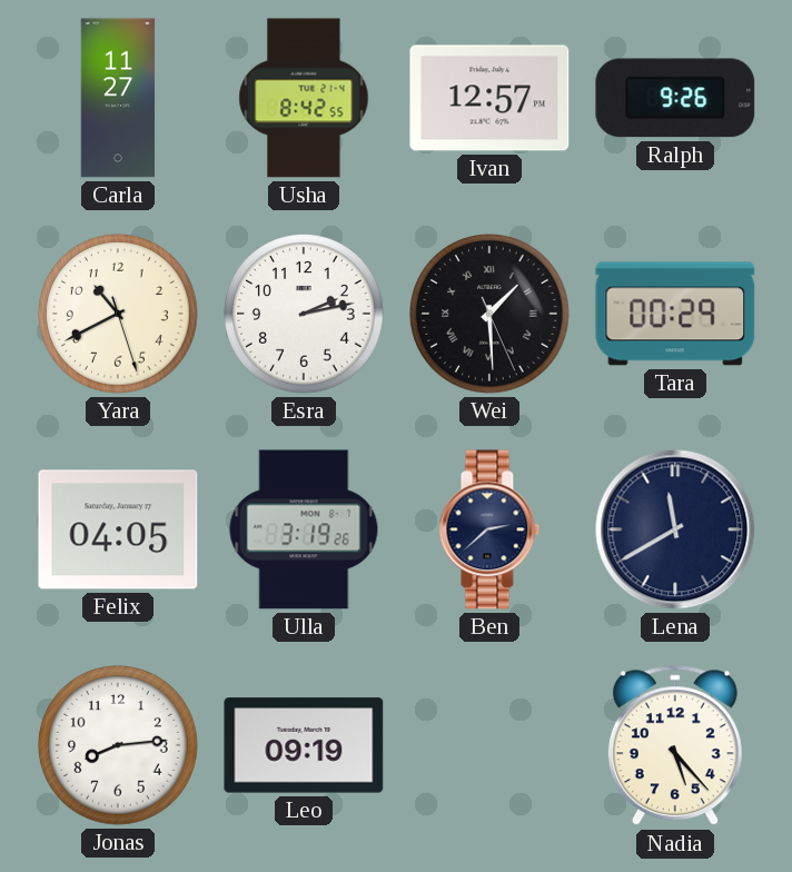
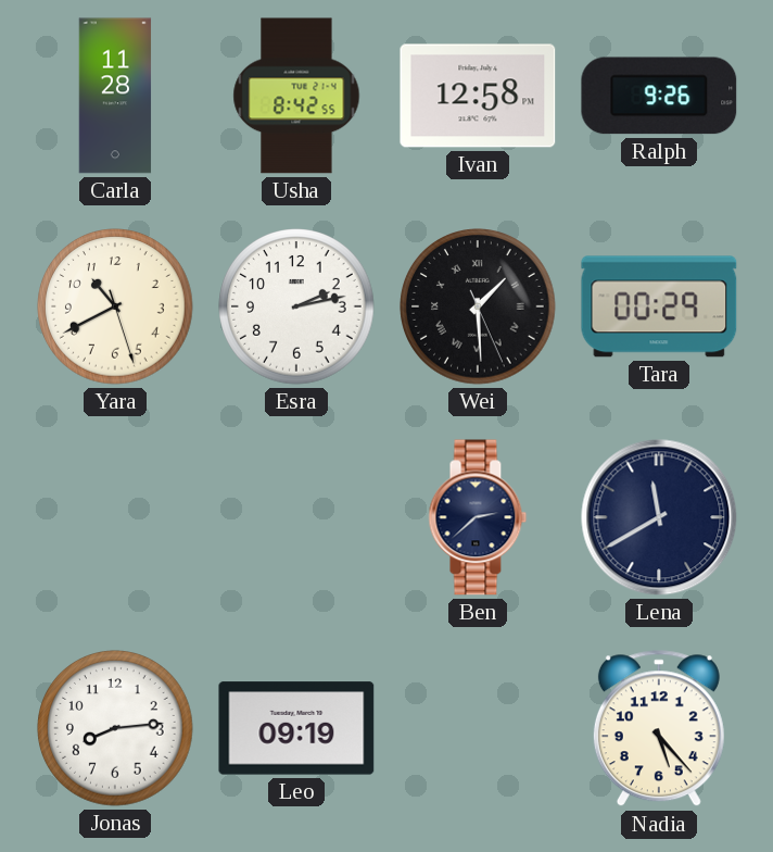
Carla: 11:27 -> 11:28
Ivan: 12:57 -> 12:58
Felix: 04:05 -> none
Ulla: 3:19 -> none
